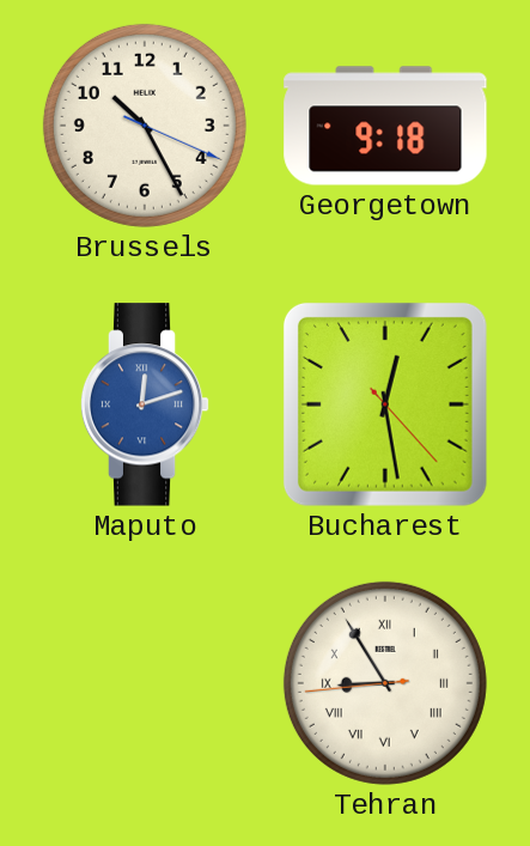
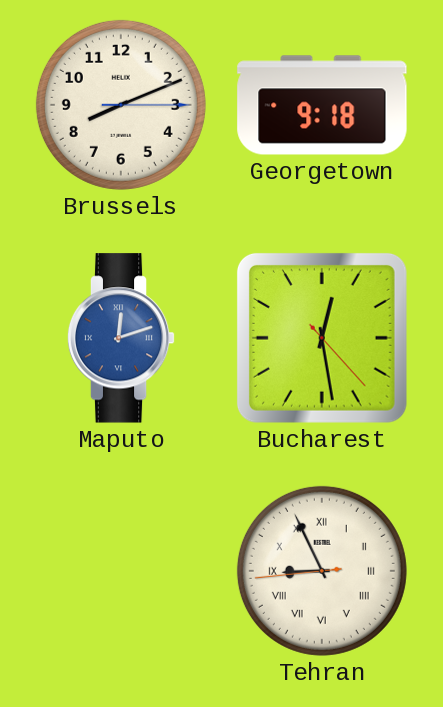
Brussels: 10:25 -> 8:11
Tehran: 8:54 -> 8:55
